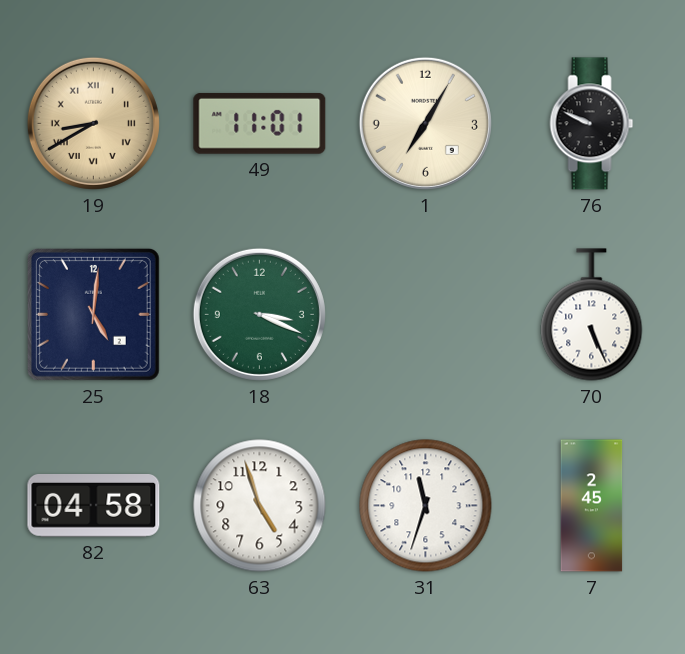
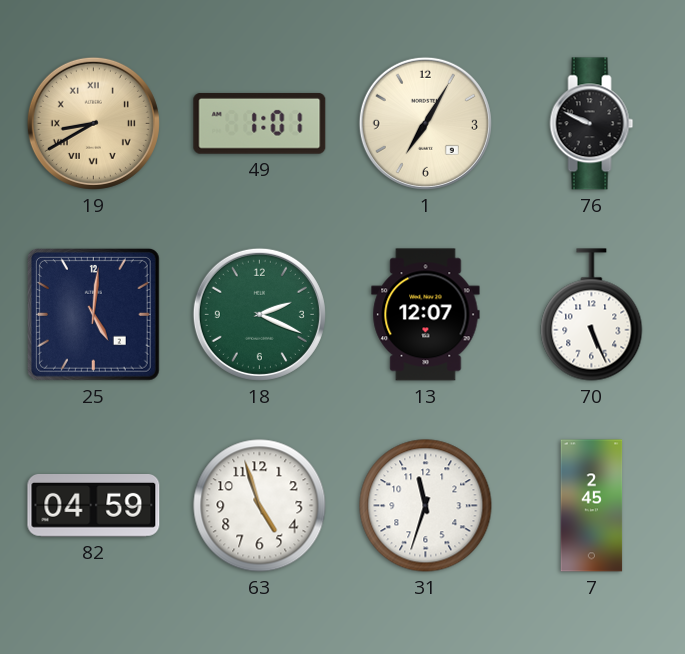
49: 11:01 -> 1:01
18: 3:19 -> 2:19
13: none -> 12:07
82: 04:58 -> 04:59
